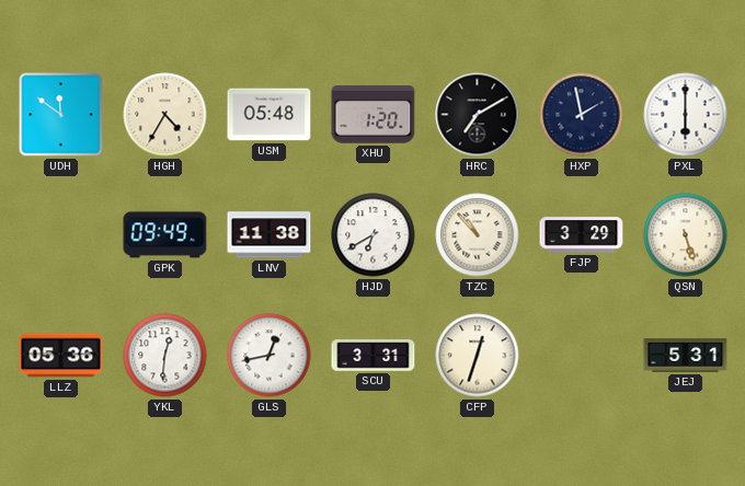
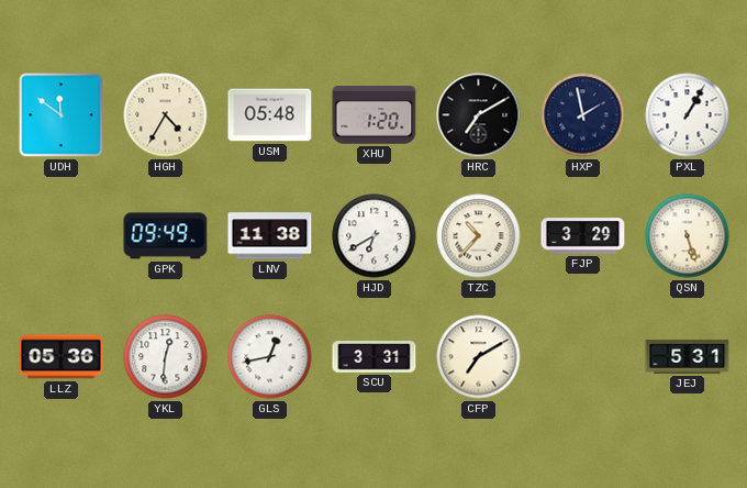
PXL: 6:00 -> 1:05
TZC: 10:53 -> 10:37
CFP: 12:33 -> 7:10
